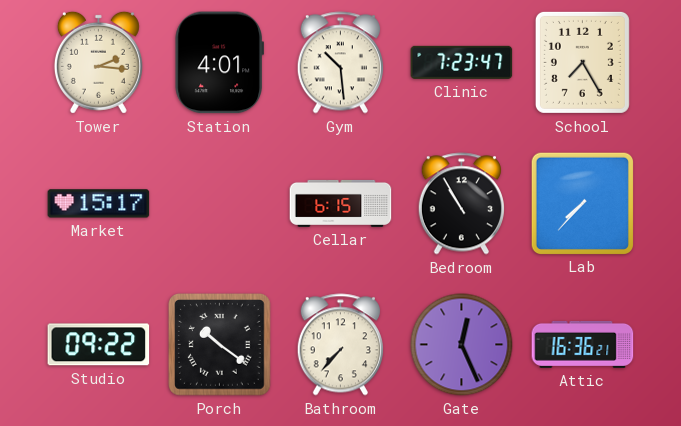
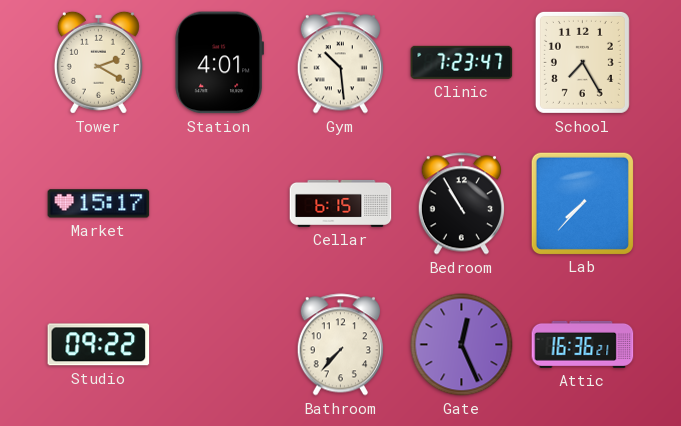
Tower: 2:16 -> 2:20
Porch: 10:21 -> none
